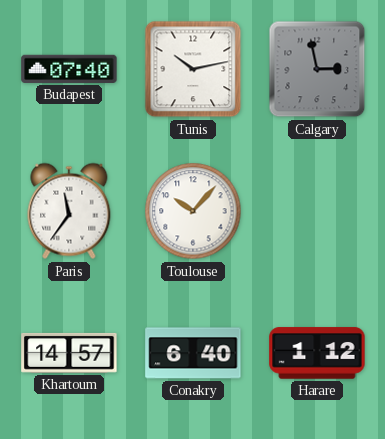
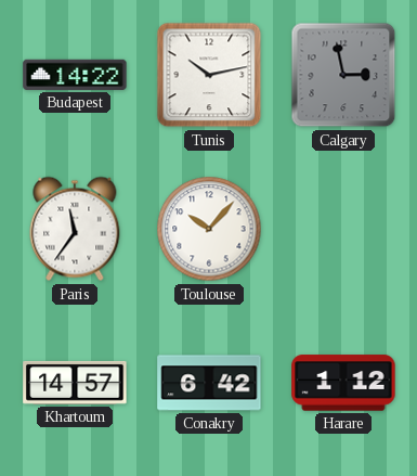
Budapest: 07:40 -> 14:22
Conakry: 6:40 -> 6:42
